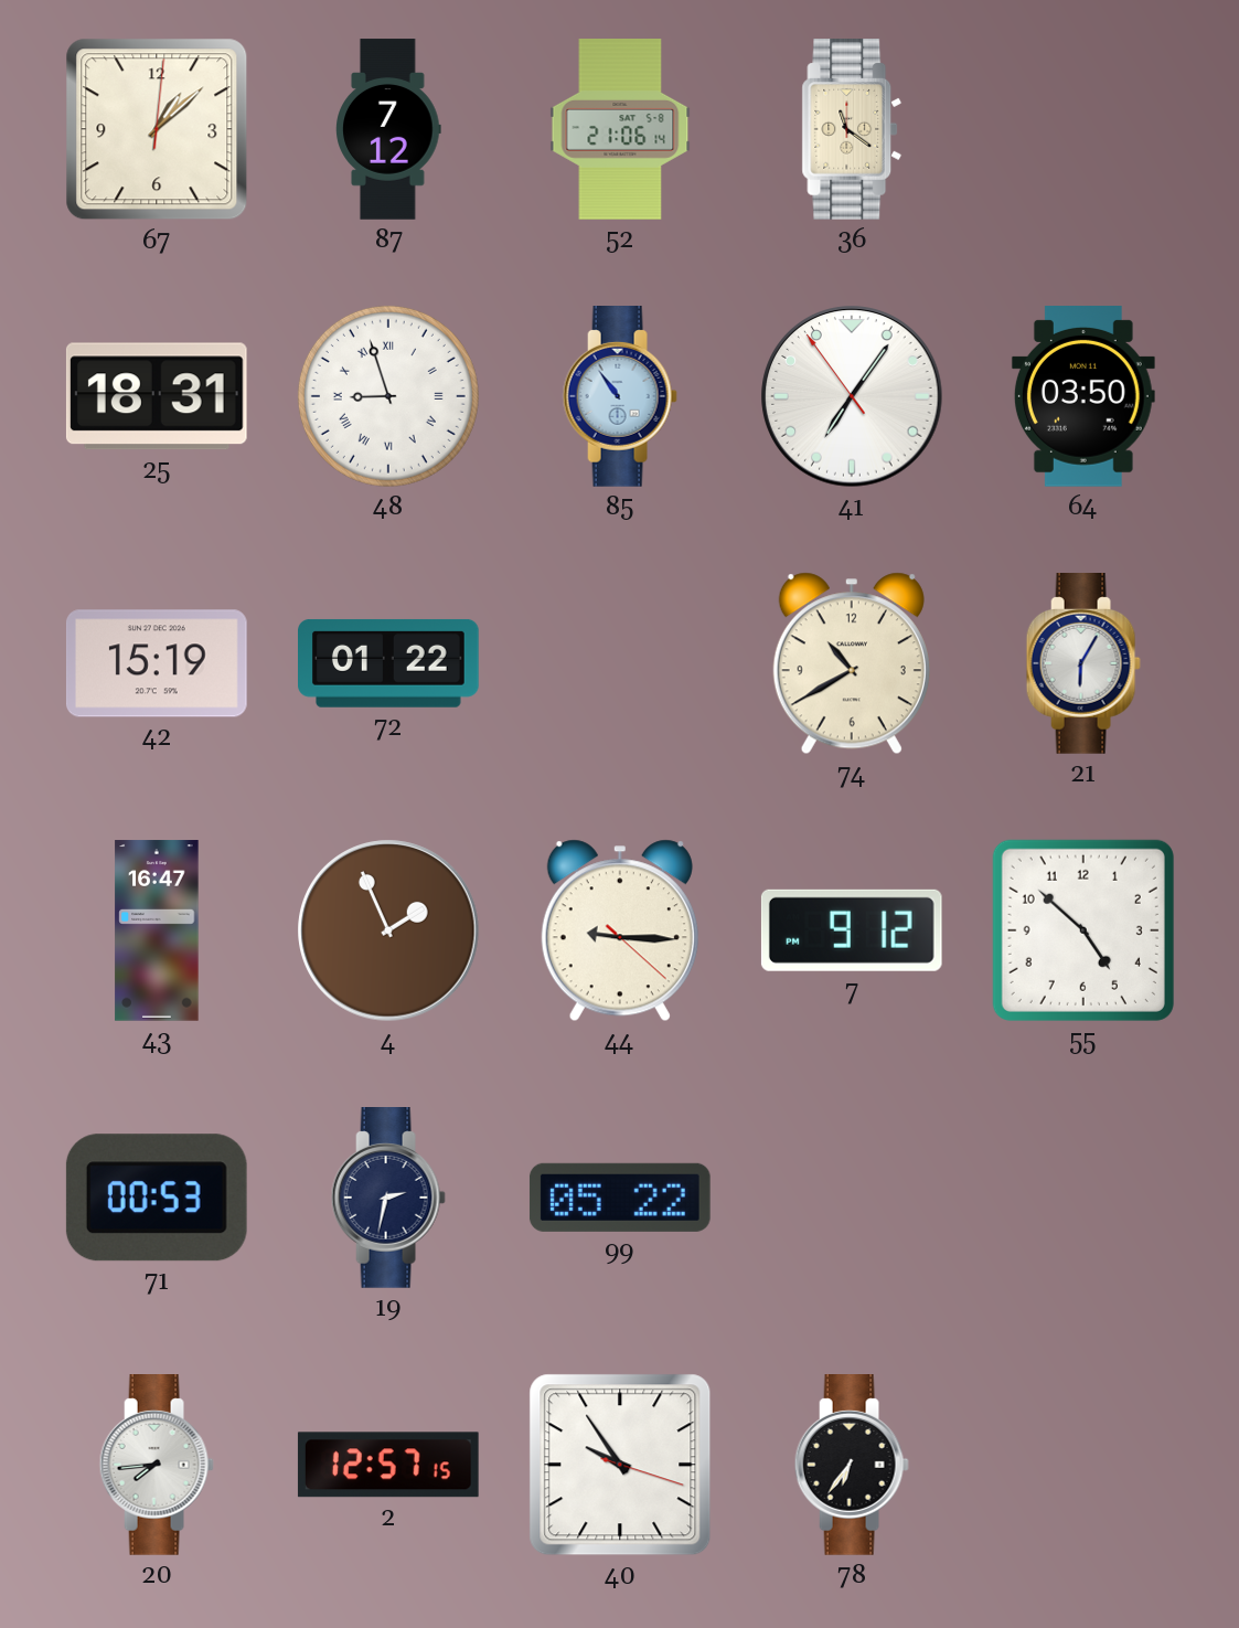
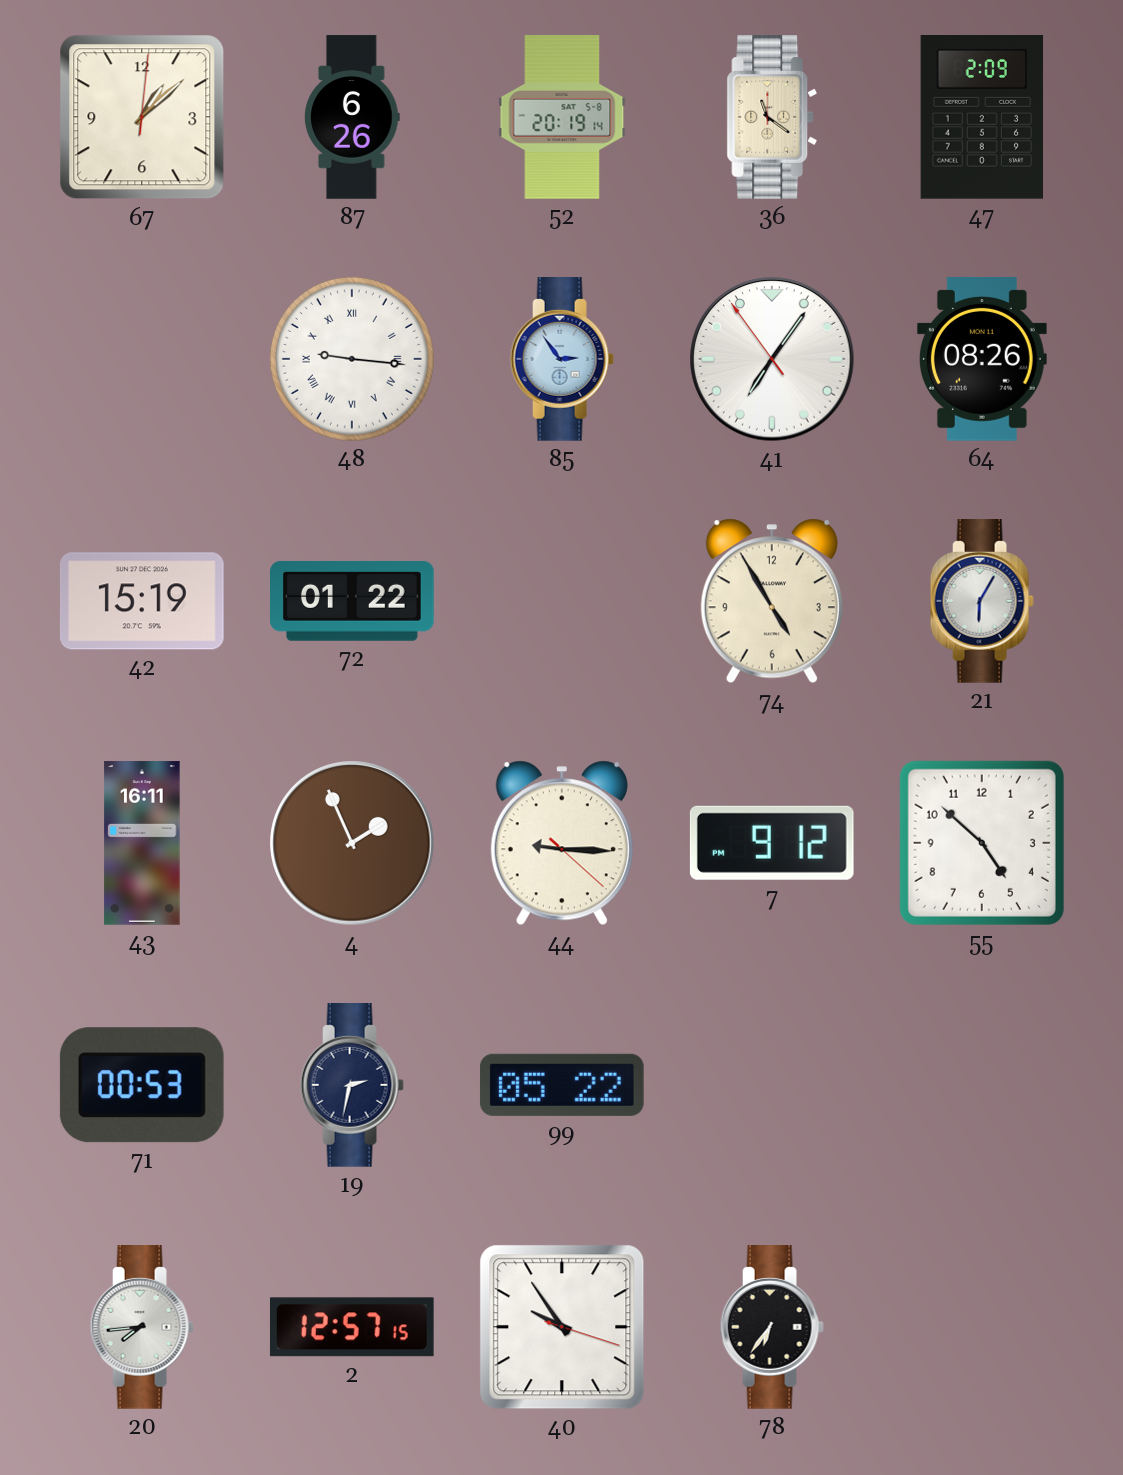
87: 7:12 -> 6:26
52: 21:06 -> 20:19
47: none -> 2:09
25: 18:31 -> none
48: 8:57 -> 9:16
85: 10:54 -> 2:54
64: 03:50 -> 08:26
74: 10:40 -> 4:55
43: 16:47 -> 16:11
